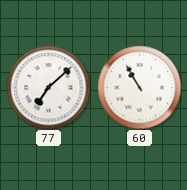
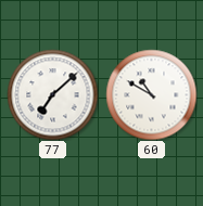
60: 10:55 -> 10:50
